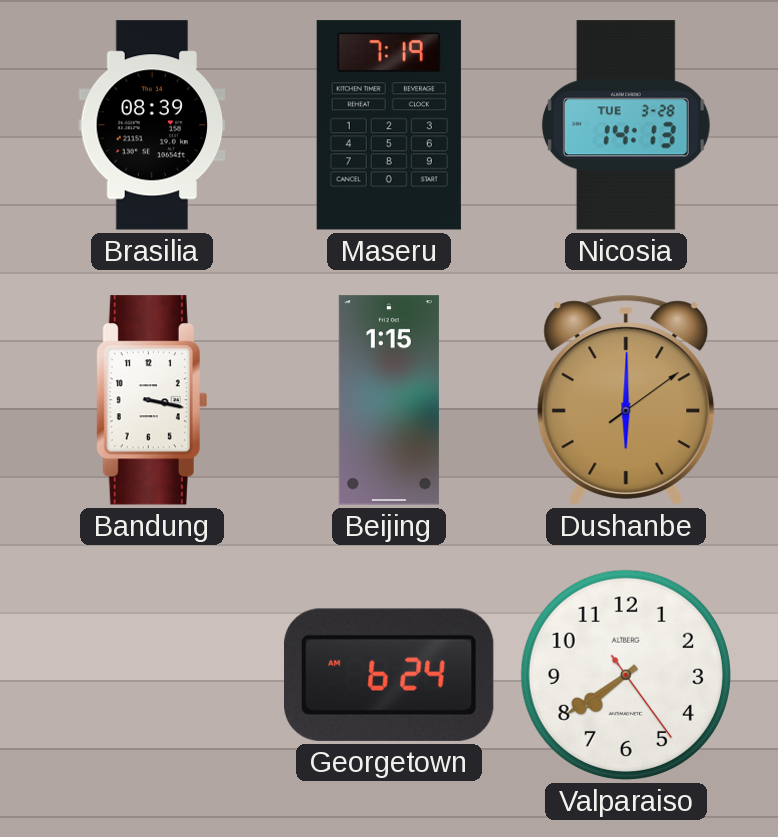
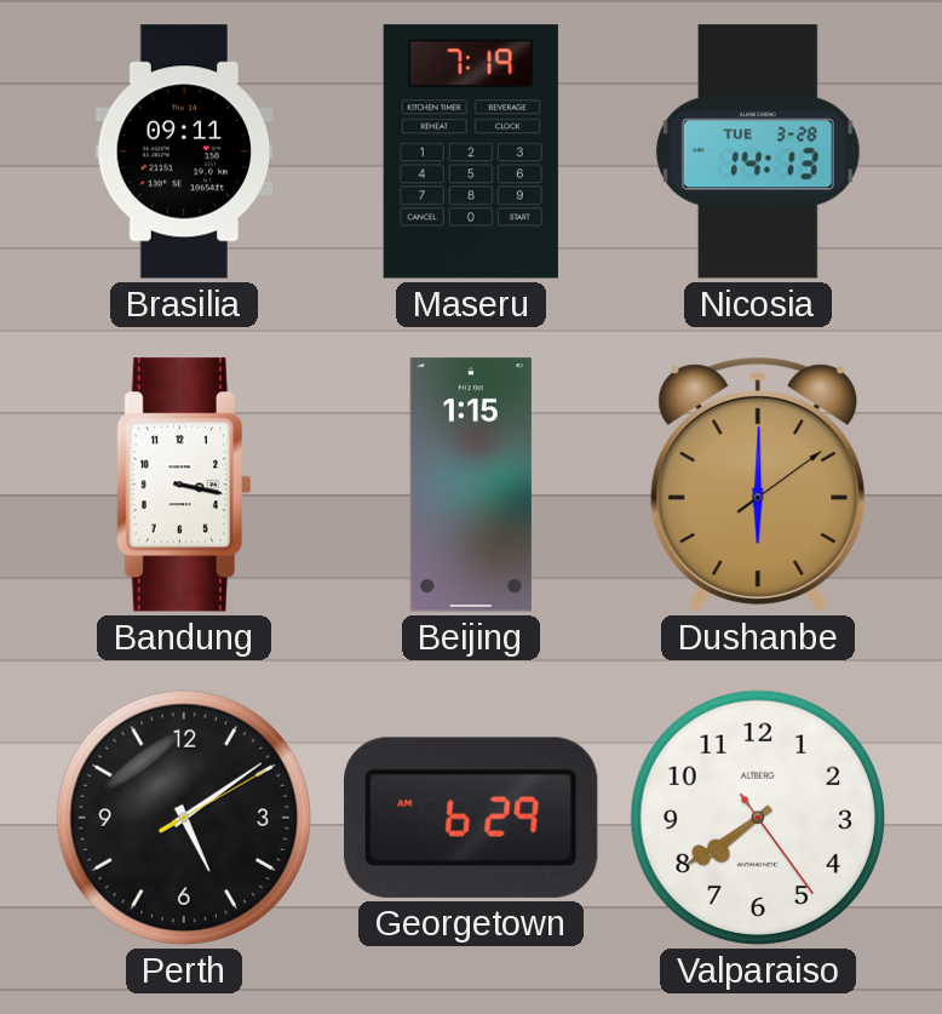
Brasilia: 08:39 -> 09:11
Perth: none -> 5:09
Georgetown: 6:24 -> 6:29
